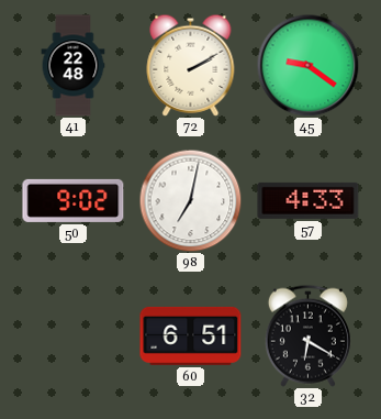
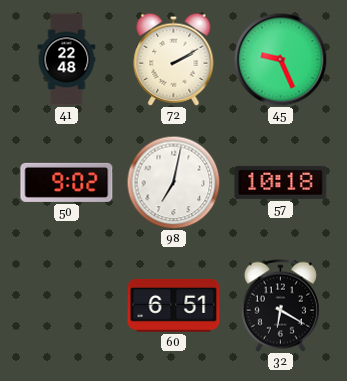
45: 9:21 -> 9:26
57: 4:33 -> 10:18
